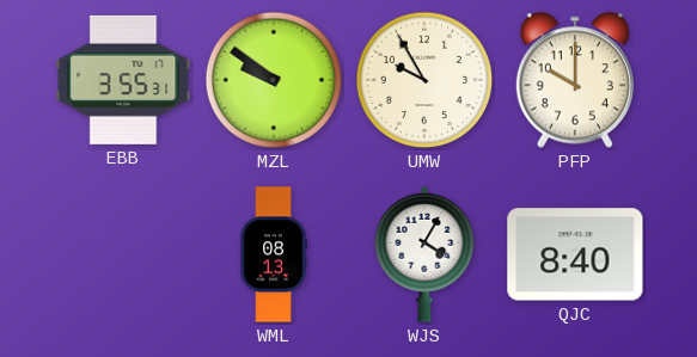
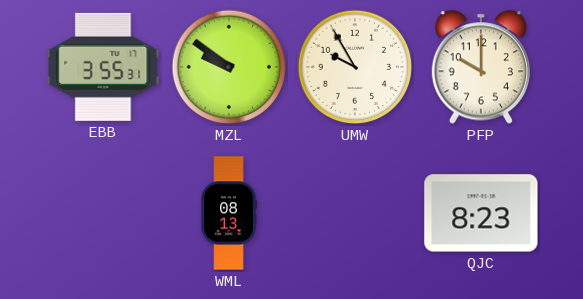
WJS: 4:05 -> none
QJC: 8:40 -> 8:23
